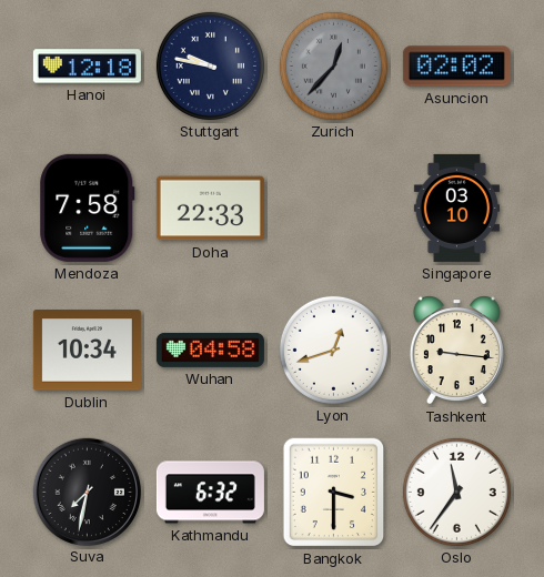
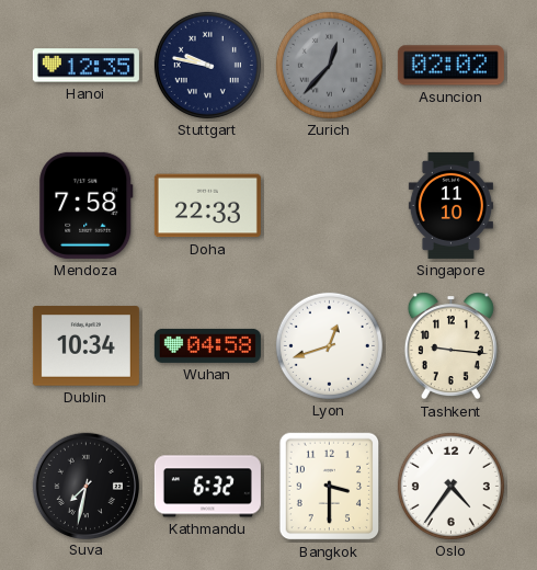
Hanoi: 12:18 -> 12:35
Singapore: 03:10 -> 11:10
Oslo: 11:36 -> 4:36
